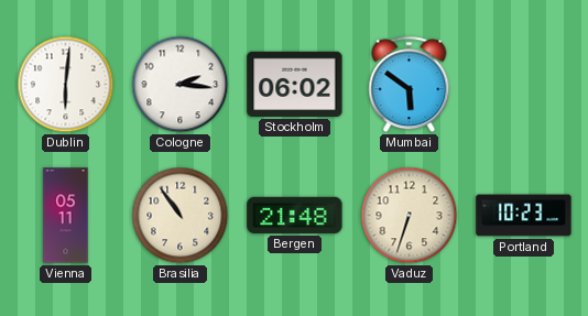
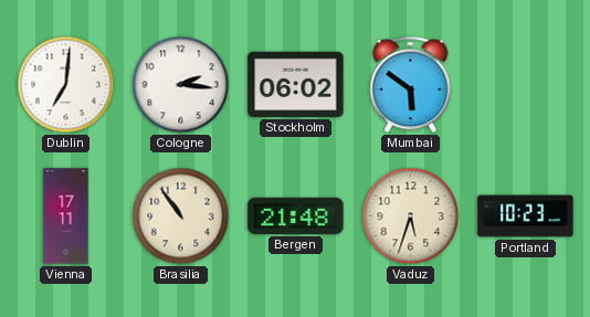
Dublin: 6:01 -> 7:01
Vienna: 05:11 -> 17:11
Vaduz: 6:33 -> 5:33
